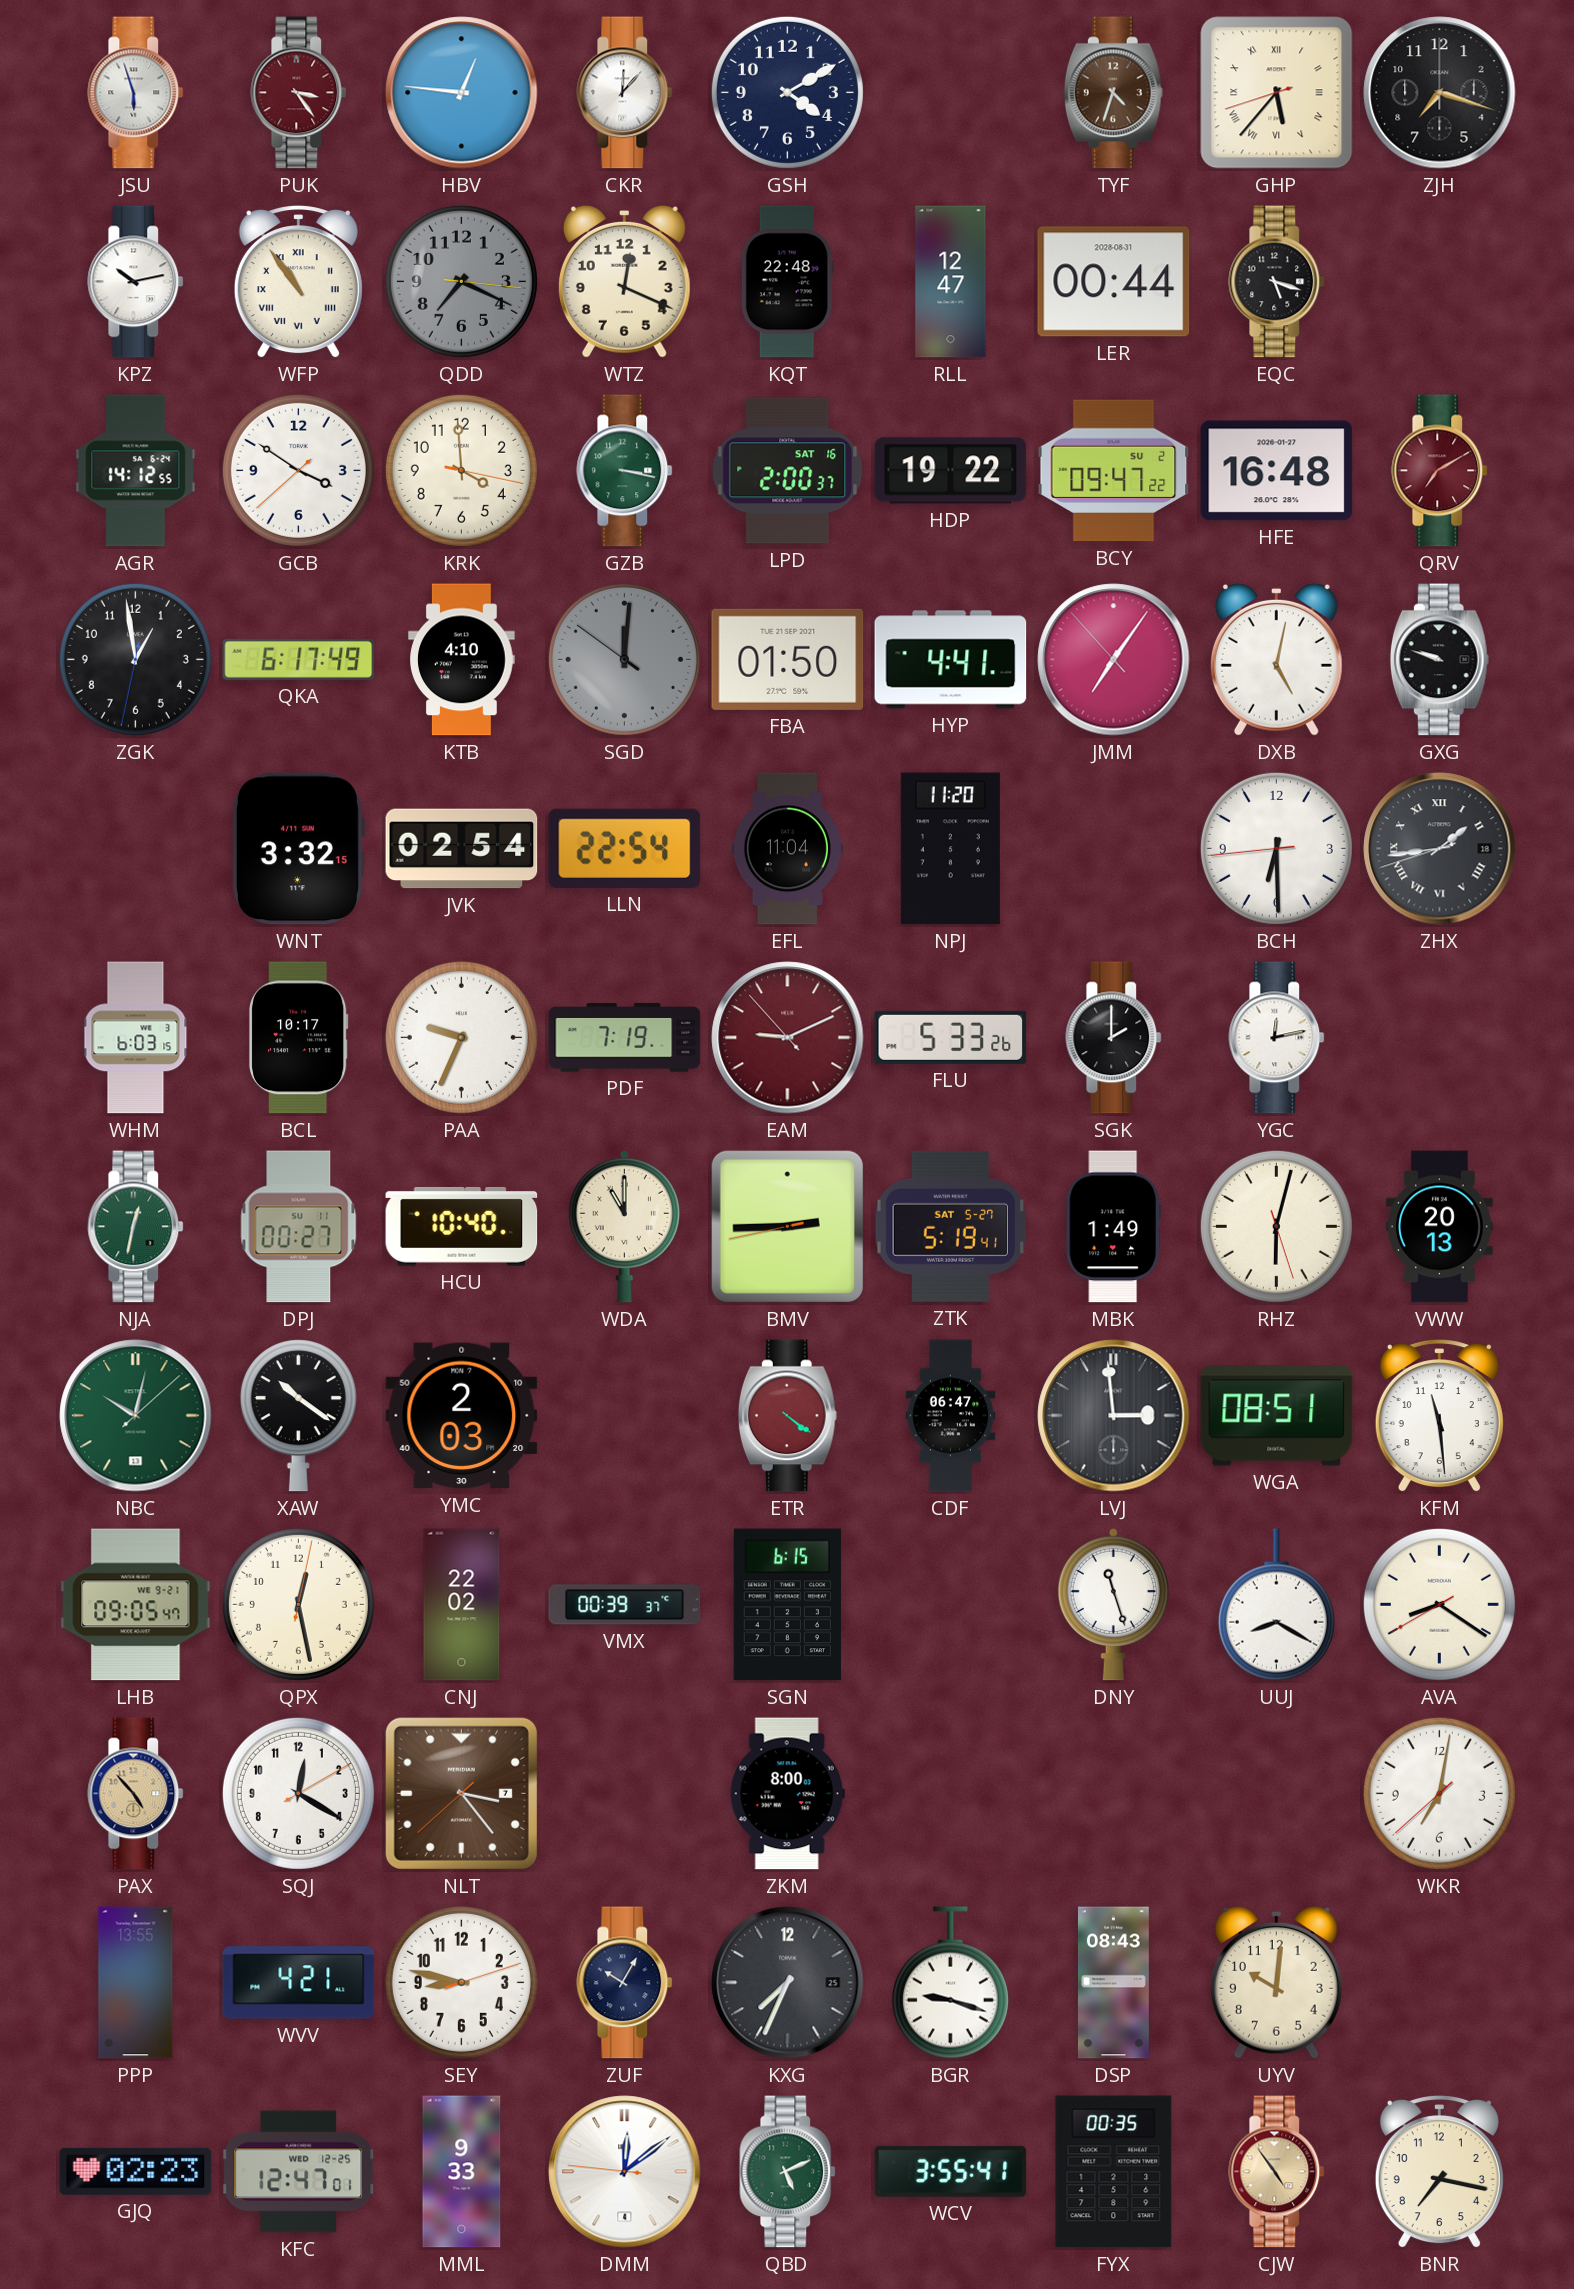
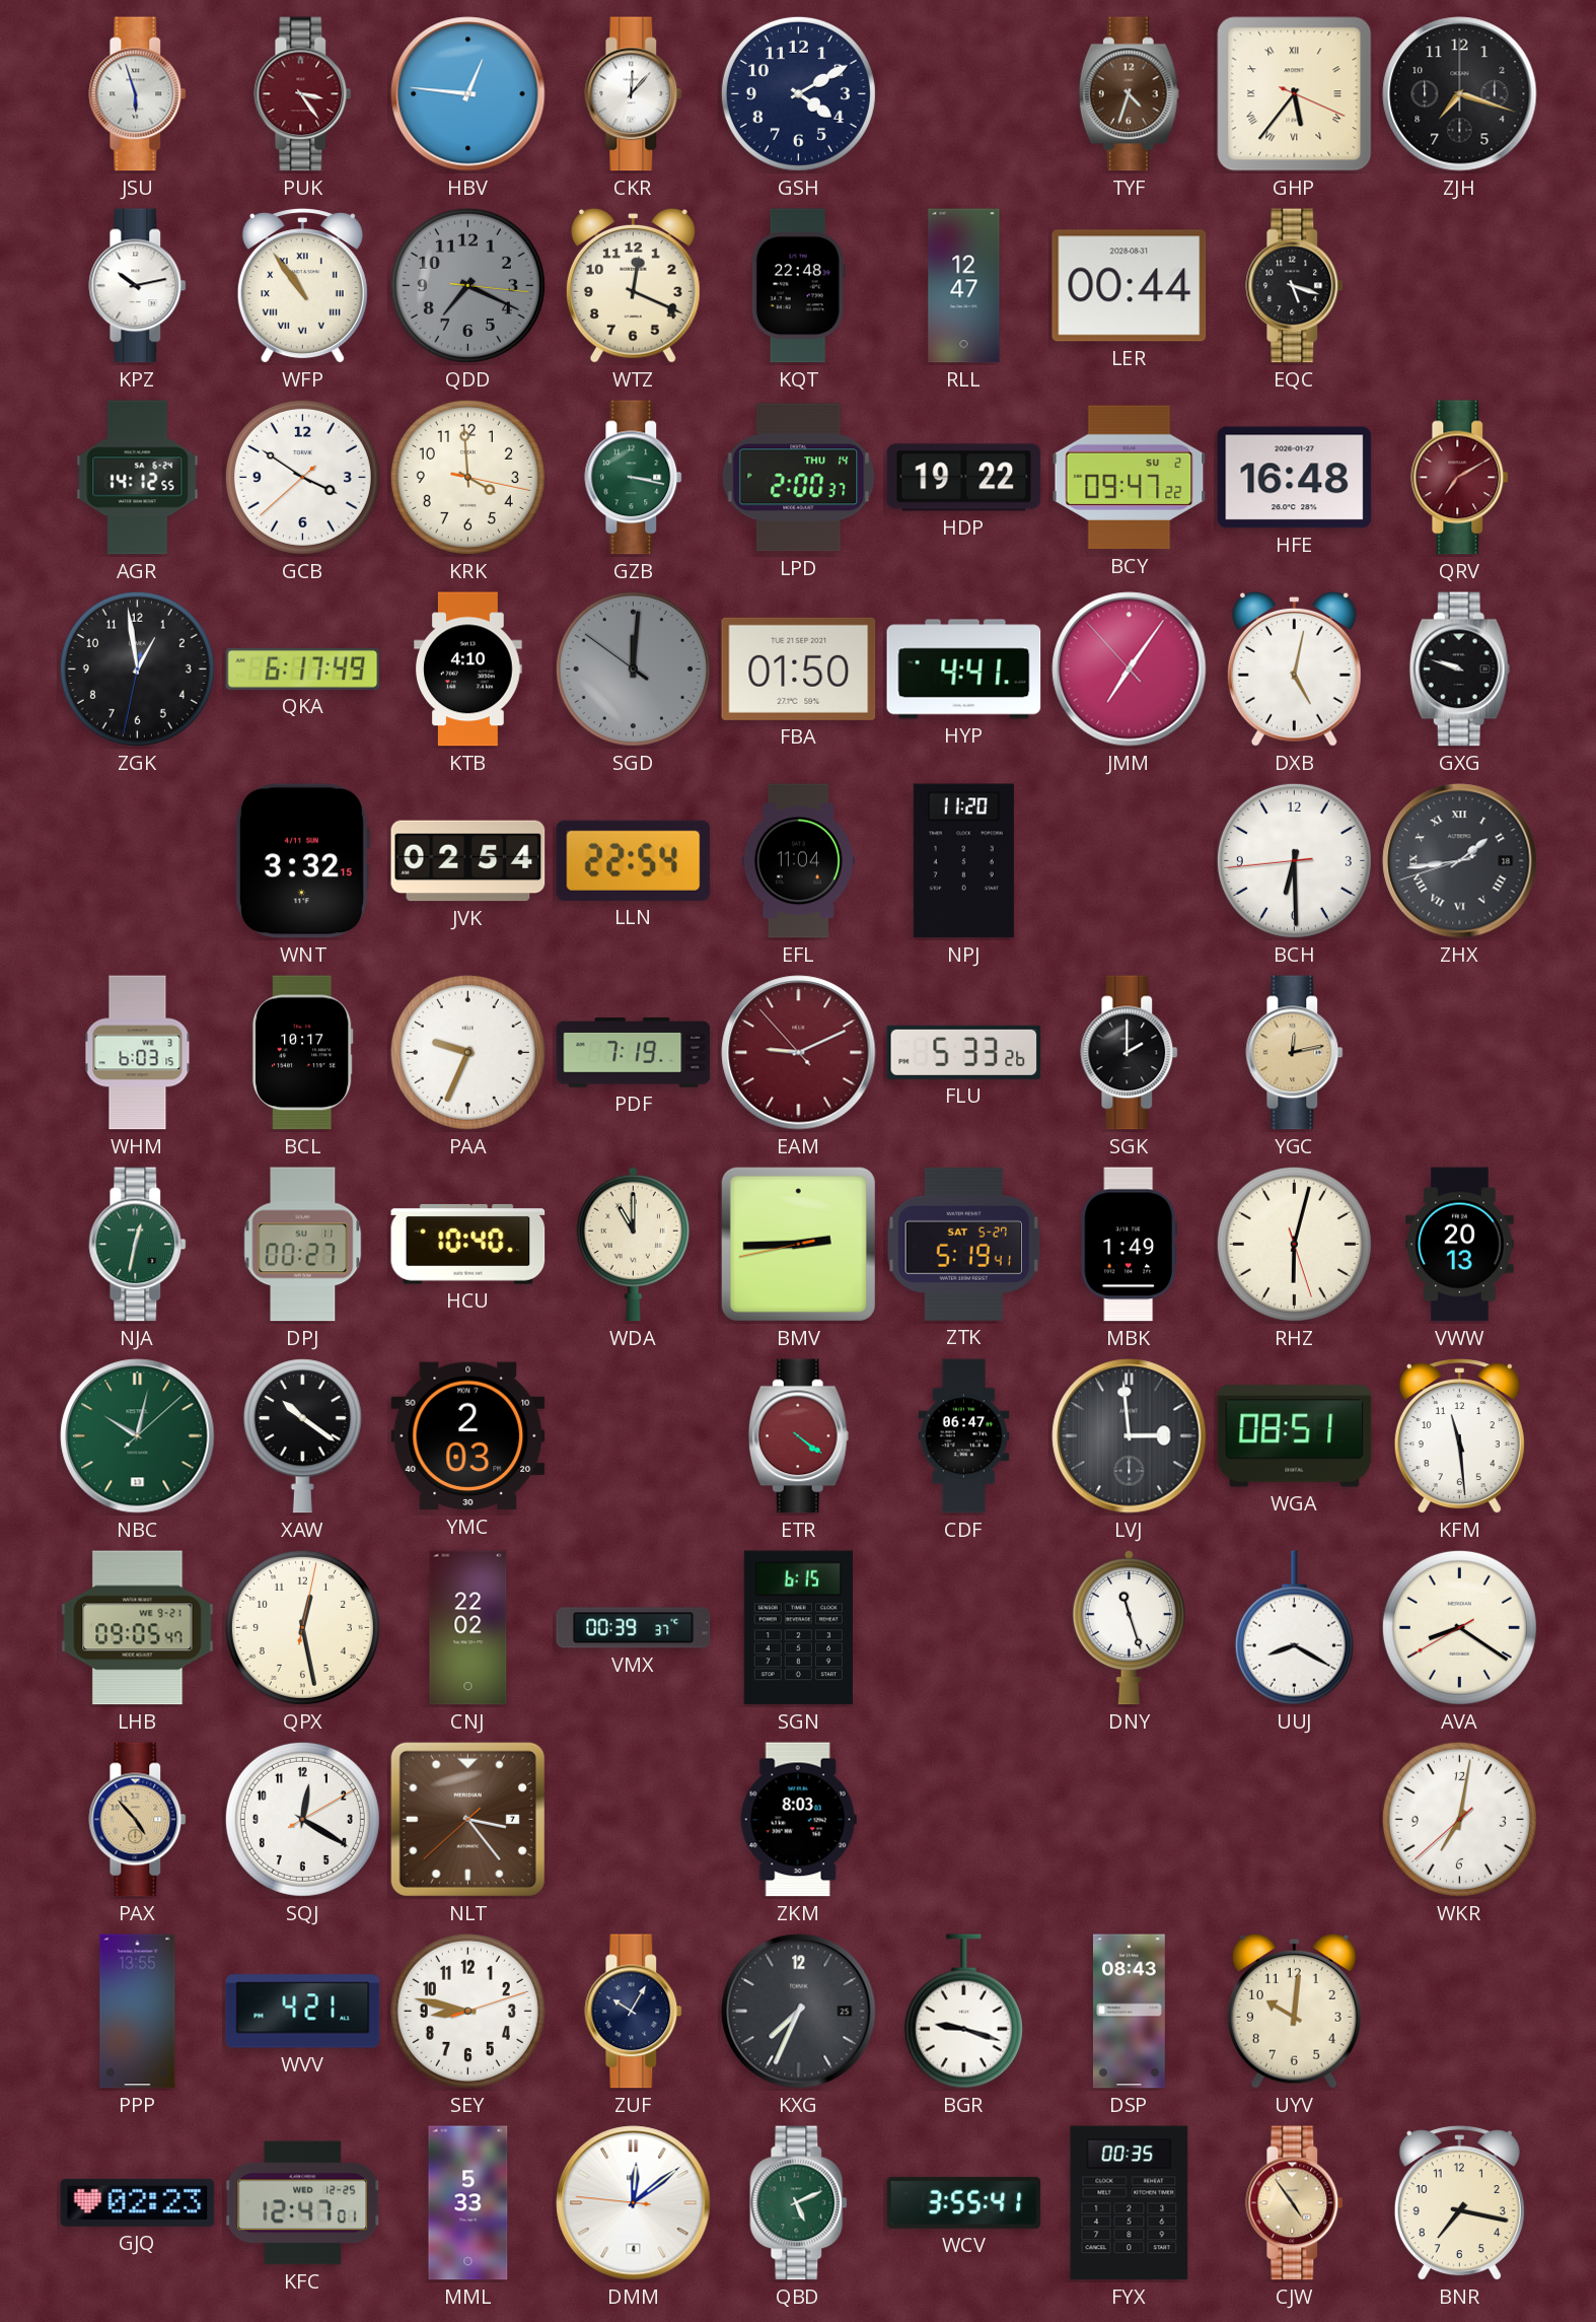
GHP: 5:36:42 -> 5:36:19
LPD date: SAT 16 -> THU 14
YGC dial: white -> champagne
ZKM: 8:00 -> 8:03
MML: 9:33 -> 5:33
